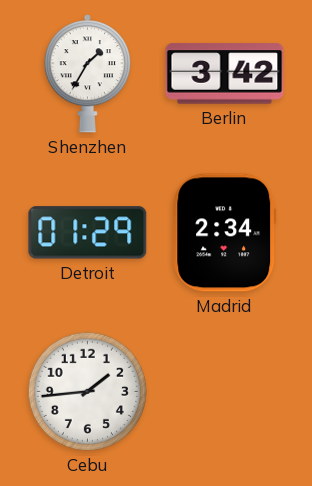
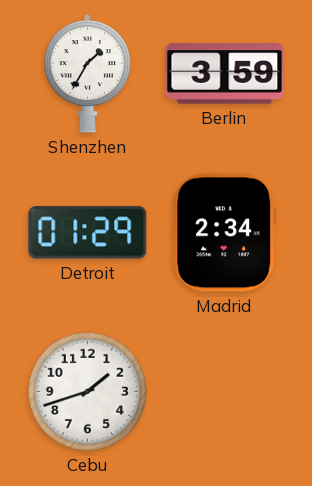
Berlin: 3:42 -> 3:59
Cebu: 1:44 -> 1:42
